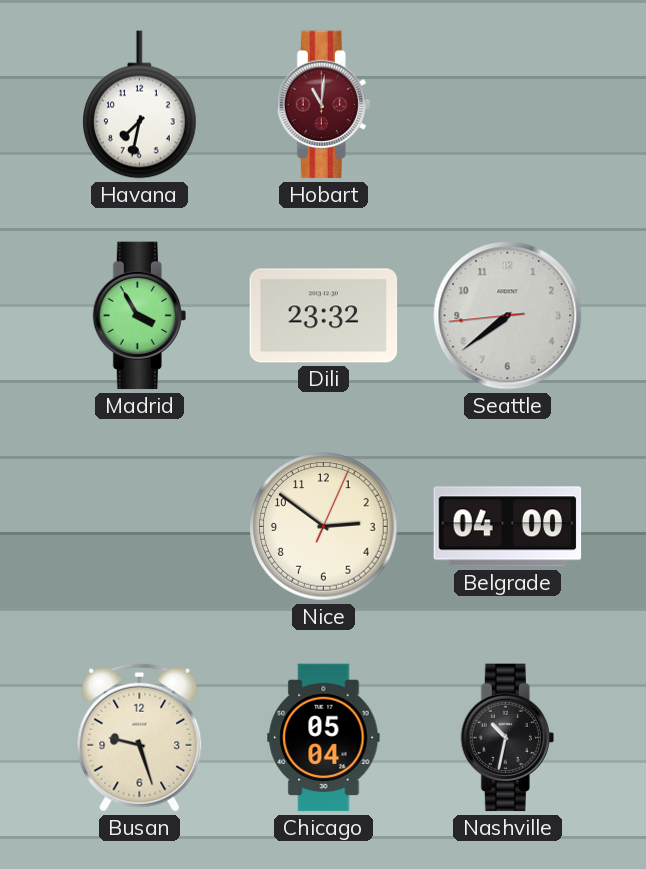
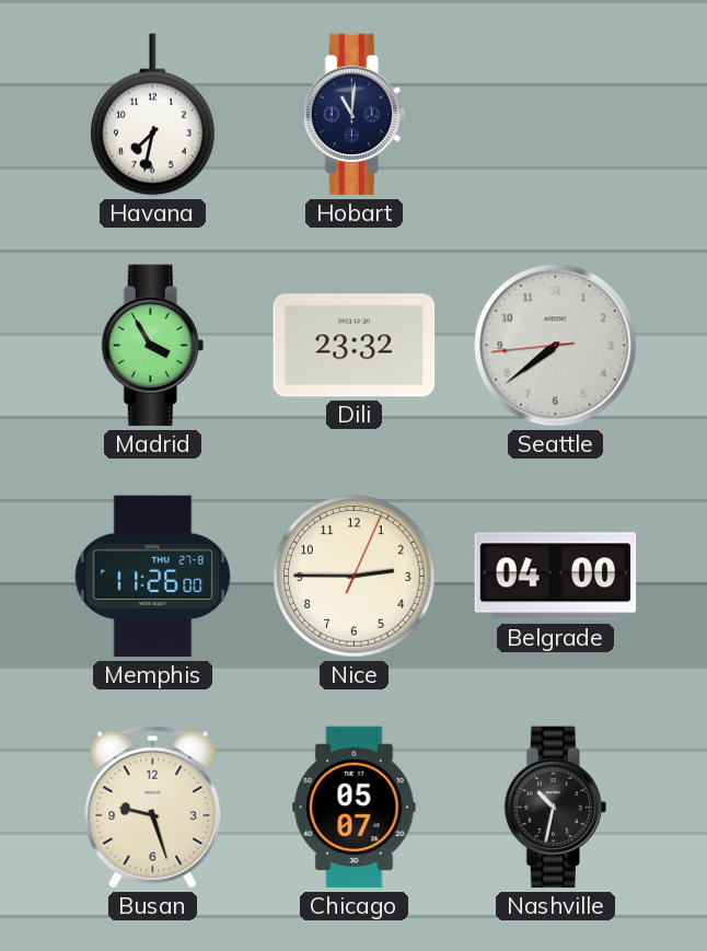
Hobart dial: burgundy -> navy
Memphis: none -> 11:26
Nice: 2:51 -> 2:45
Chicago: 05:04 -> 05:07
